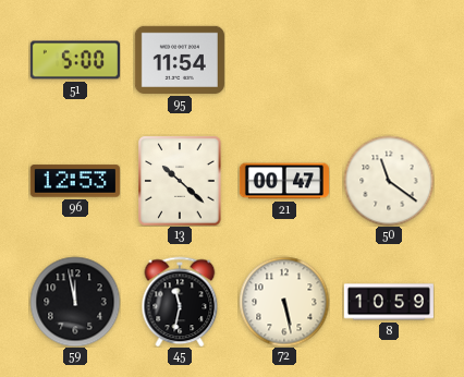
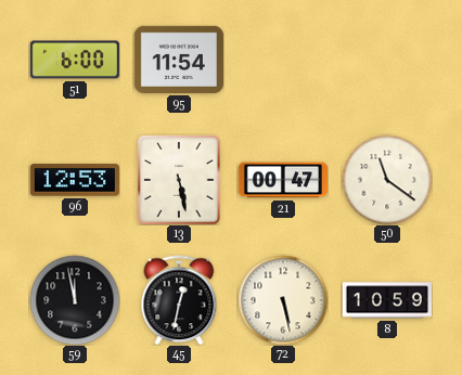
51: 5:00 -> 6:00
13: 10:22 -> 5:28
45: 11:32 -> 12:32
